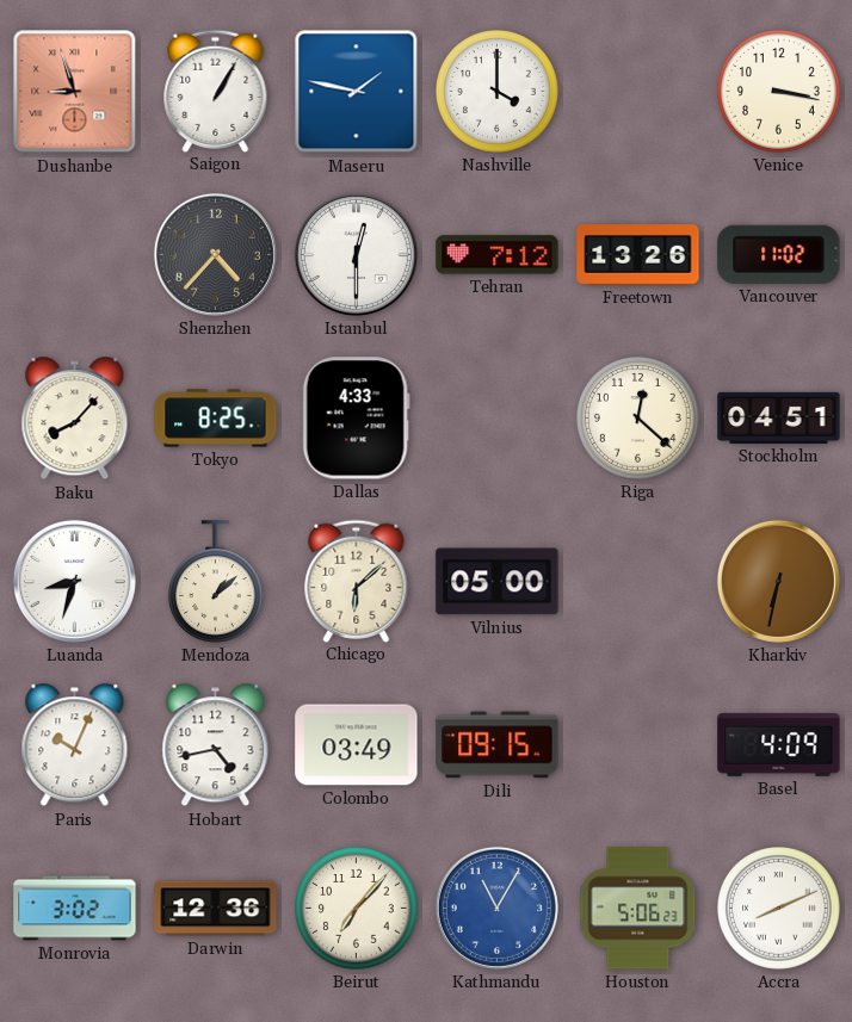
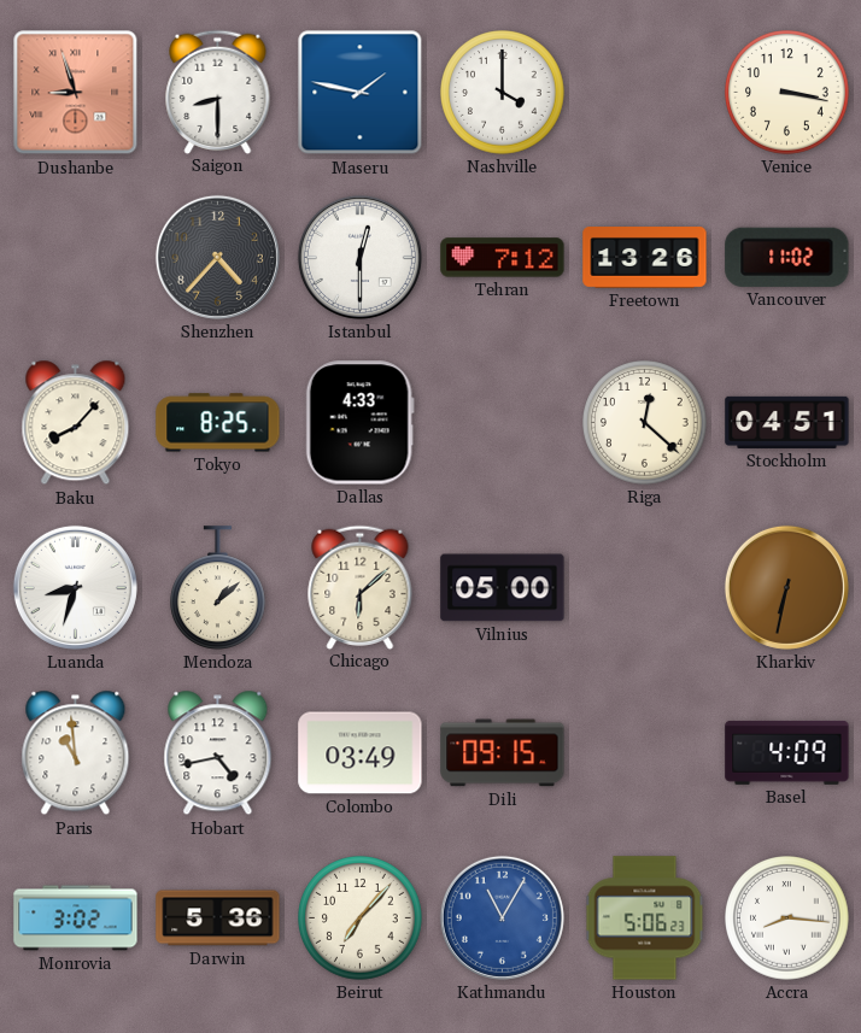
Saigon: 1:05 -> 8:30
Paris: 10:04 -> 10:59
Darwin: 12:36 -> 5:36
Accra: 8:11 -> 8:16
